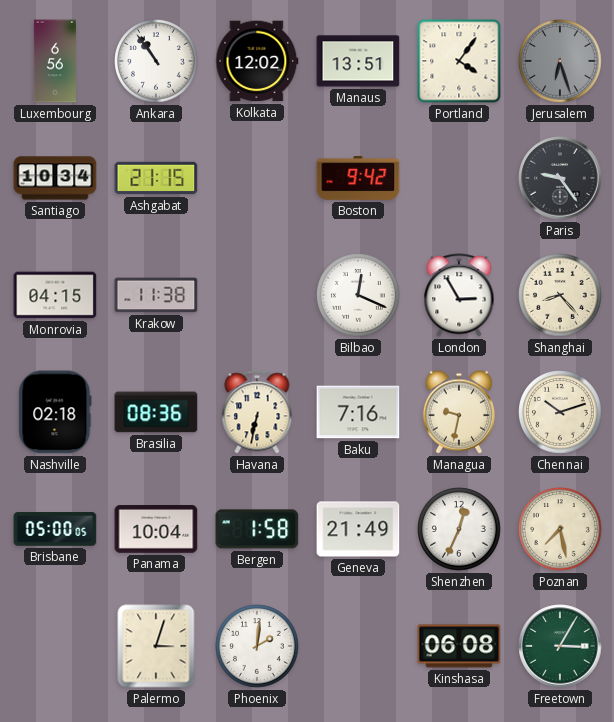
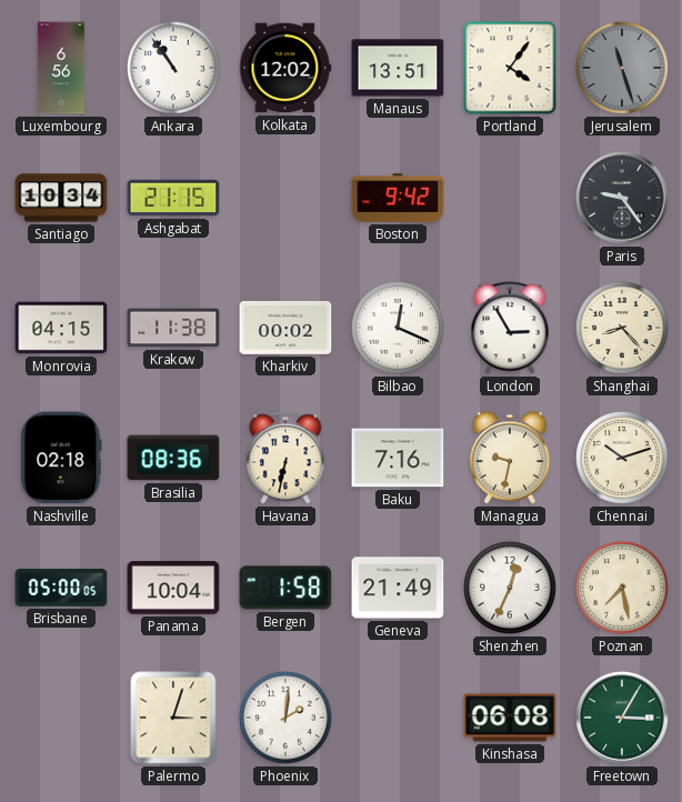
Jerusalem: 6:27 -> 11:27
Kharkiv: none -> 00:02
